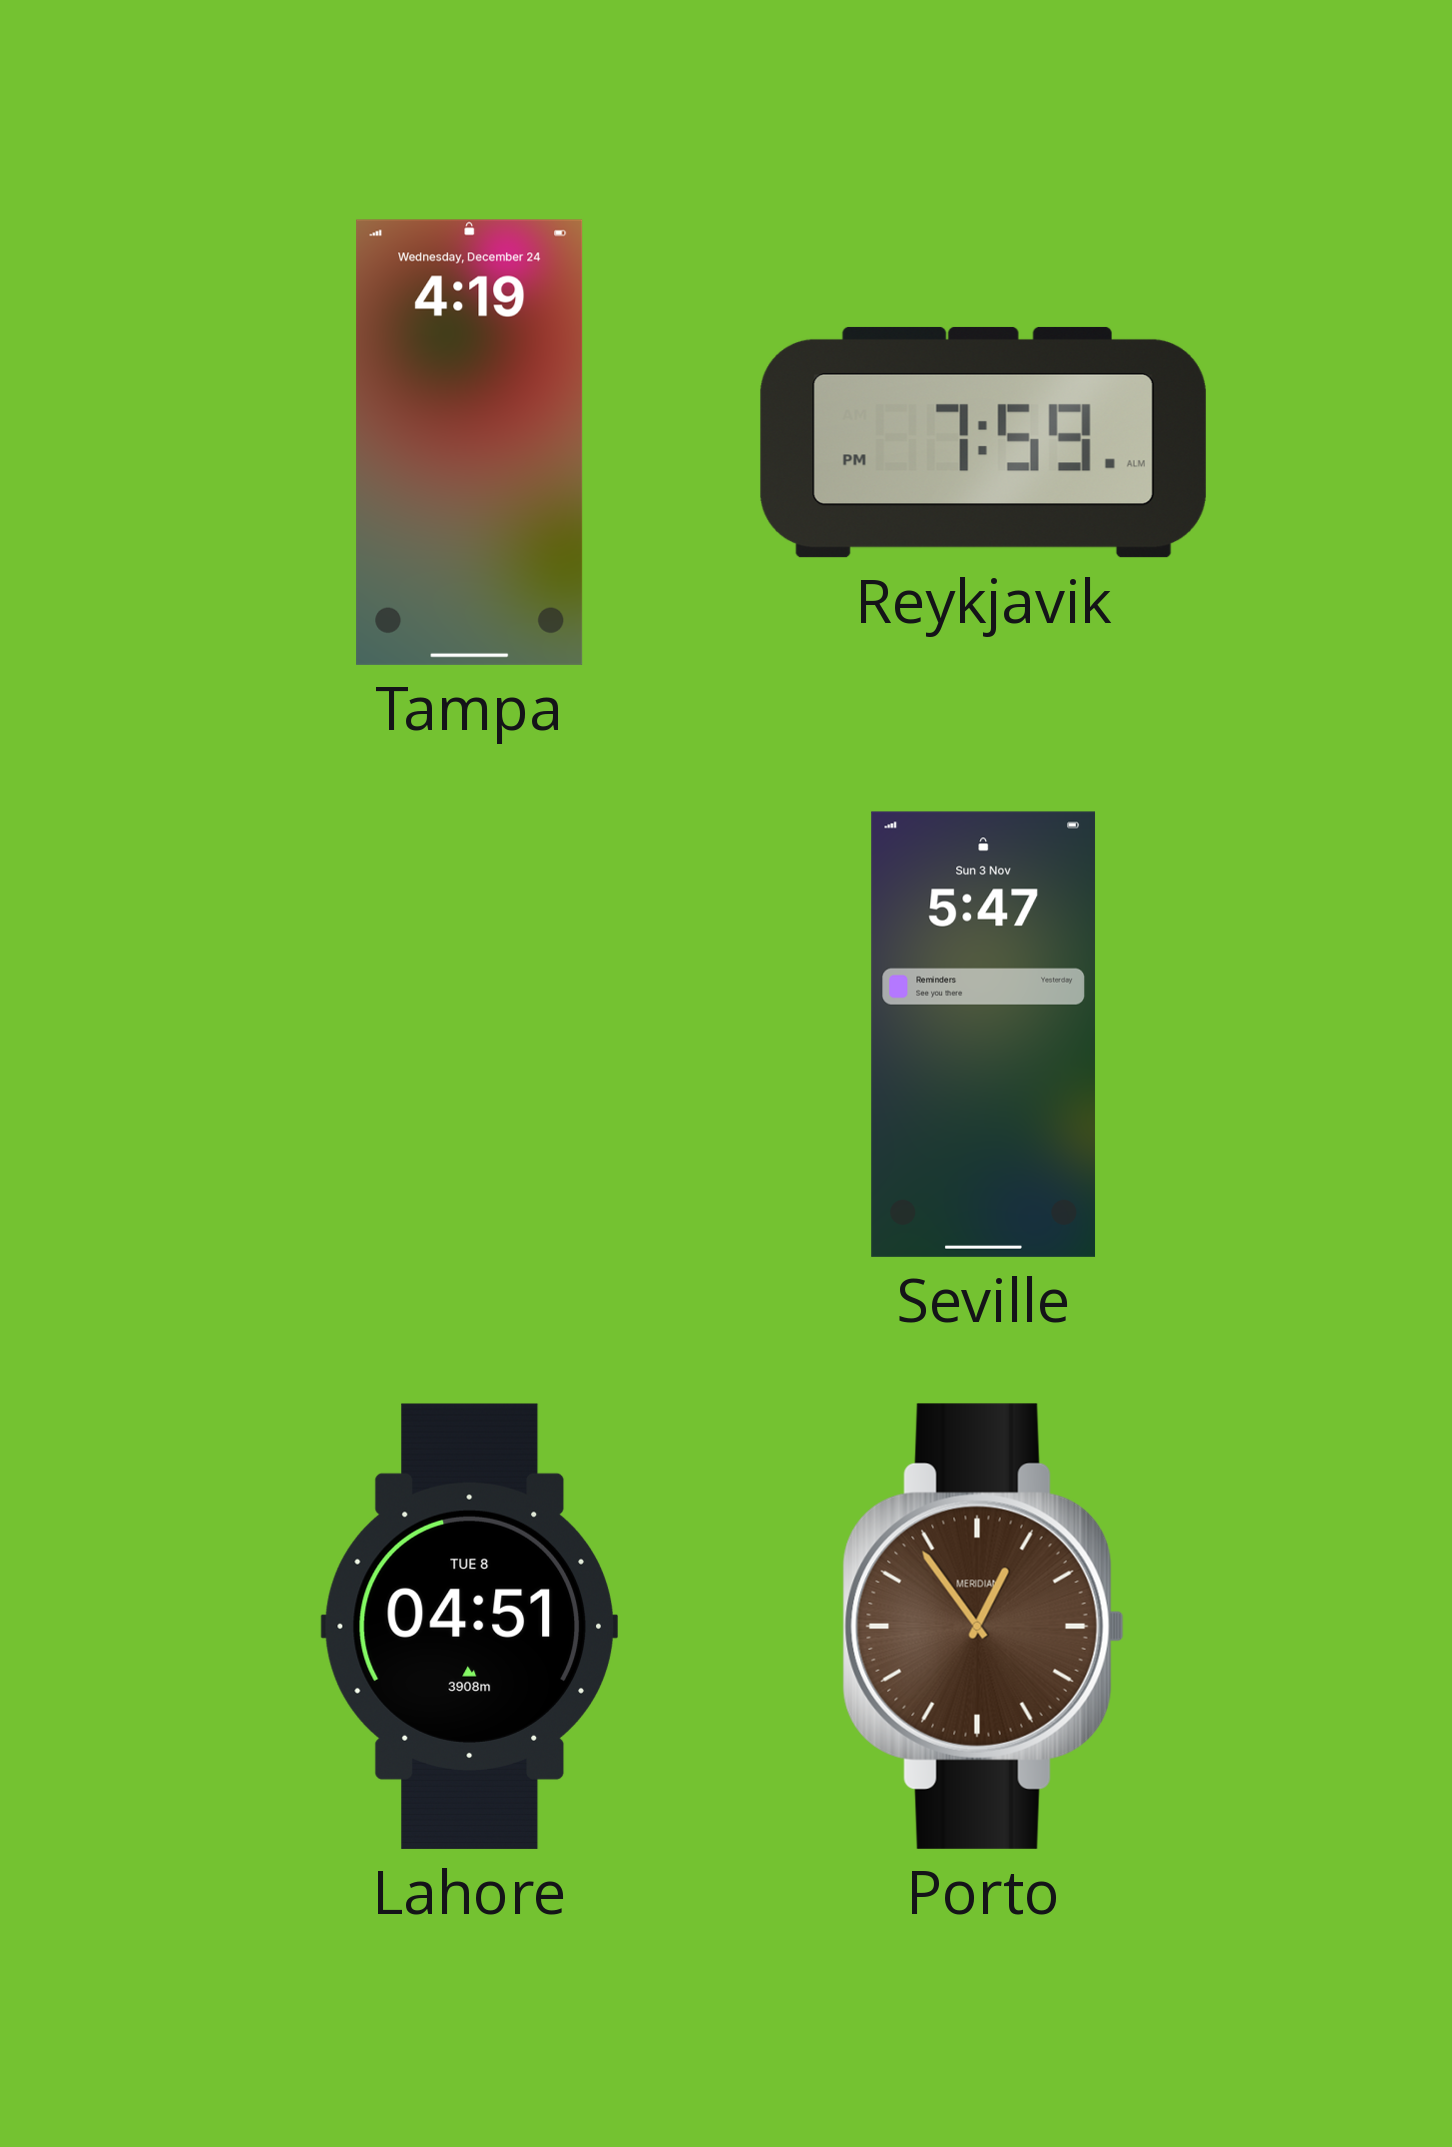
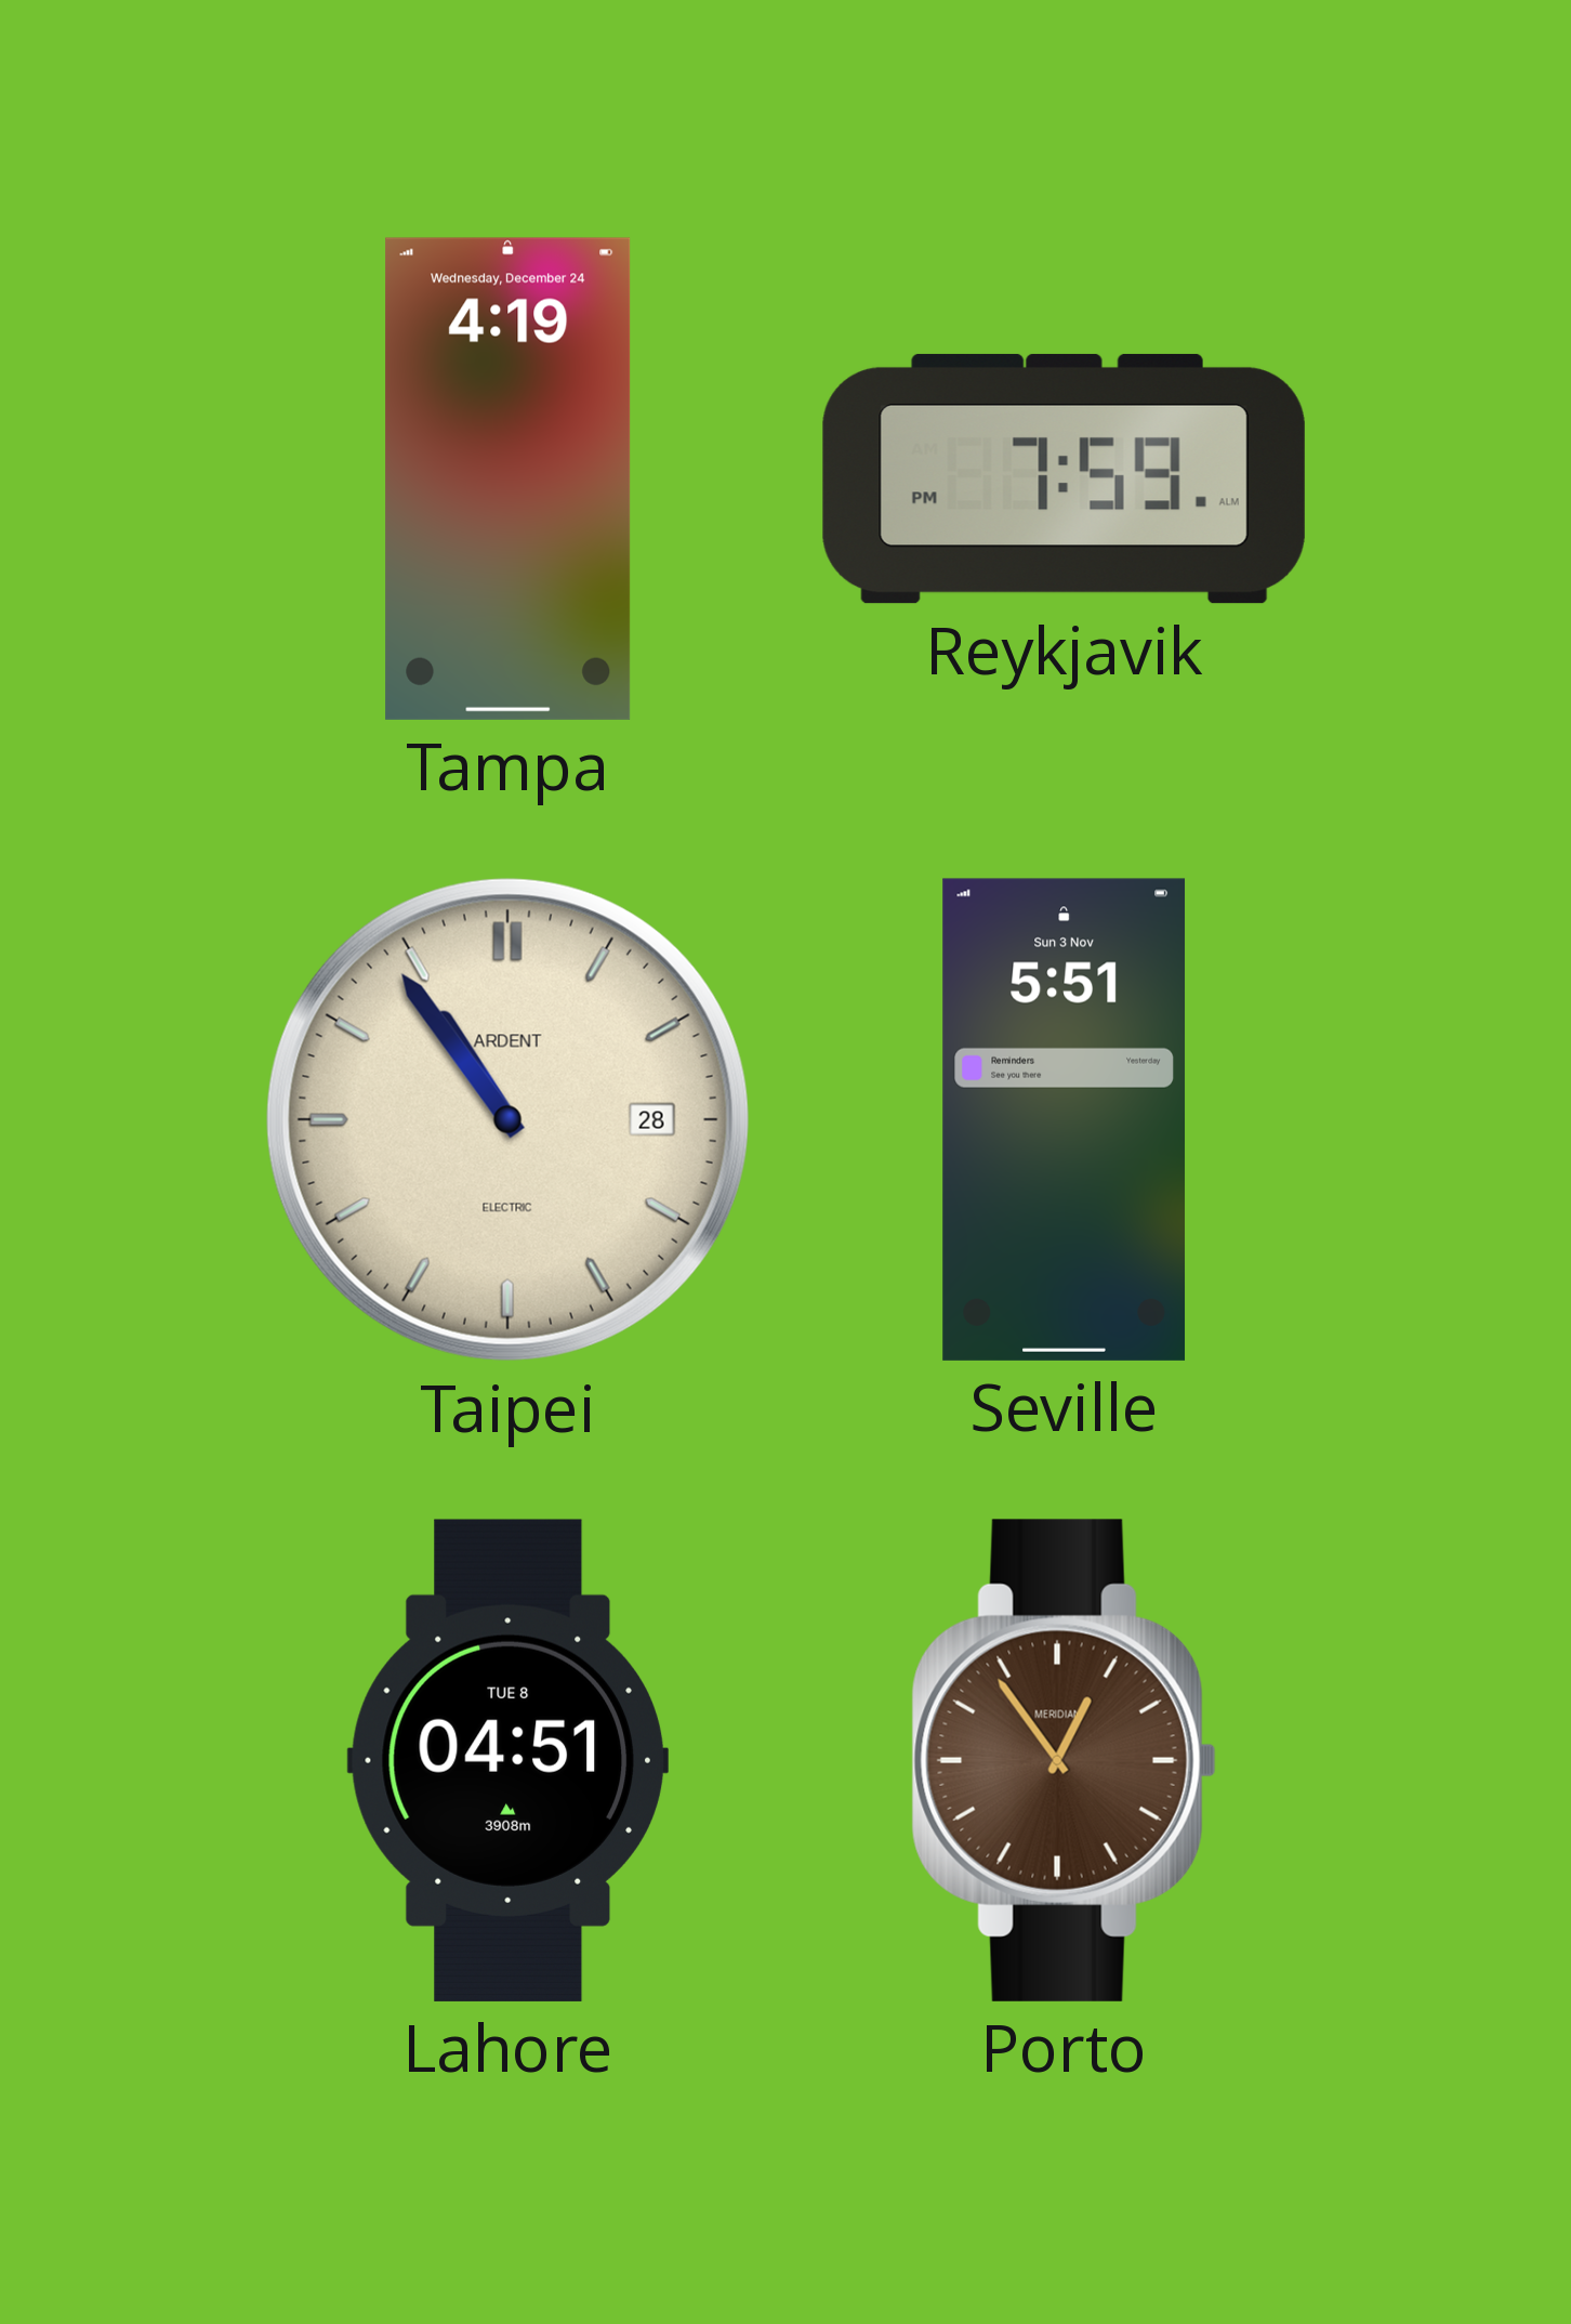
Taipei: none -> 10:54
Seville: 5:47 -> 5:51
